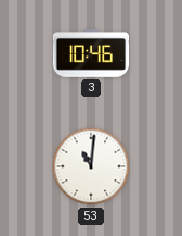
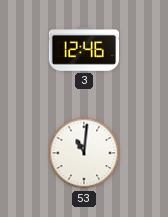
3: 10:46 -> 12:46
